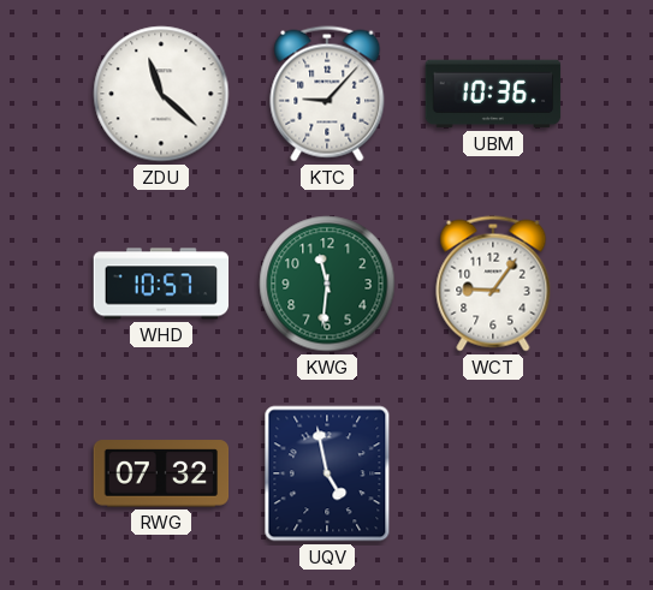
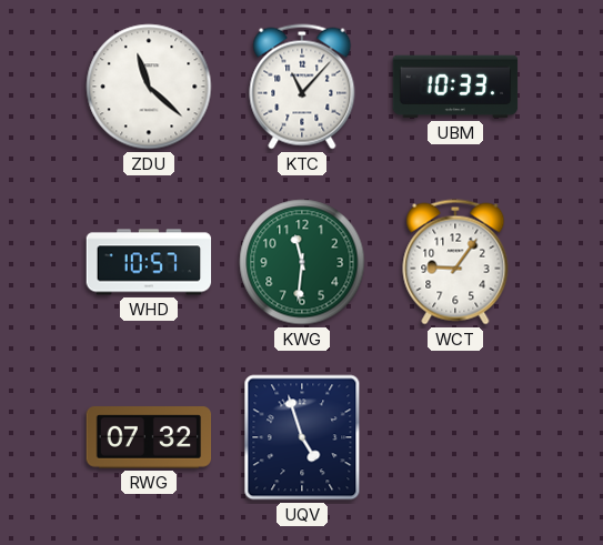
KTC: 9:07 -> 11:07
UBM: 10:36 -> 10:33
UQV: 4:58 -> 4:57
